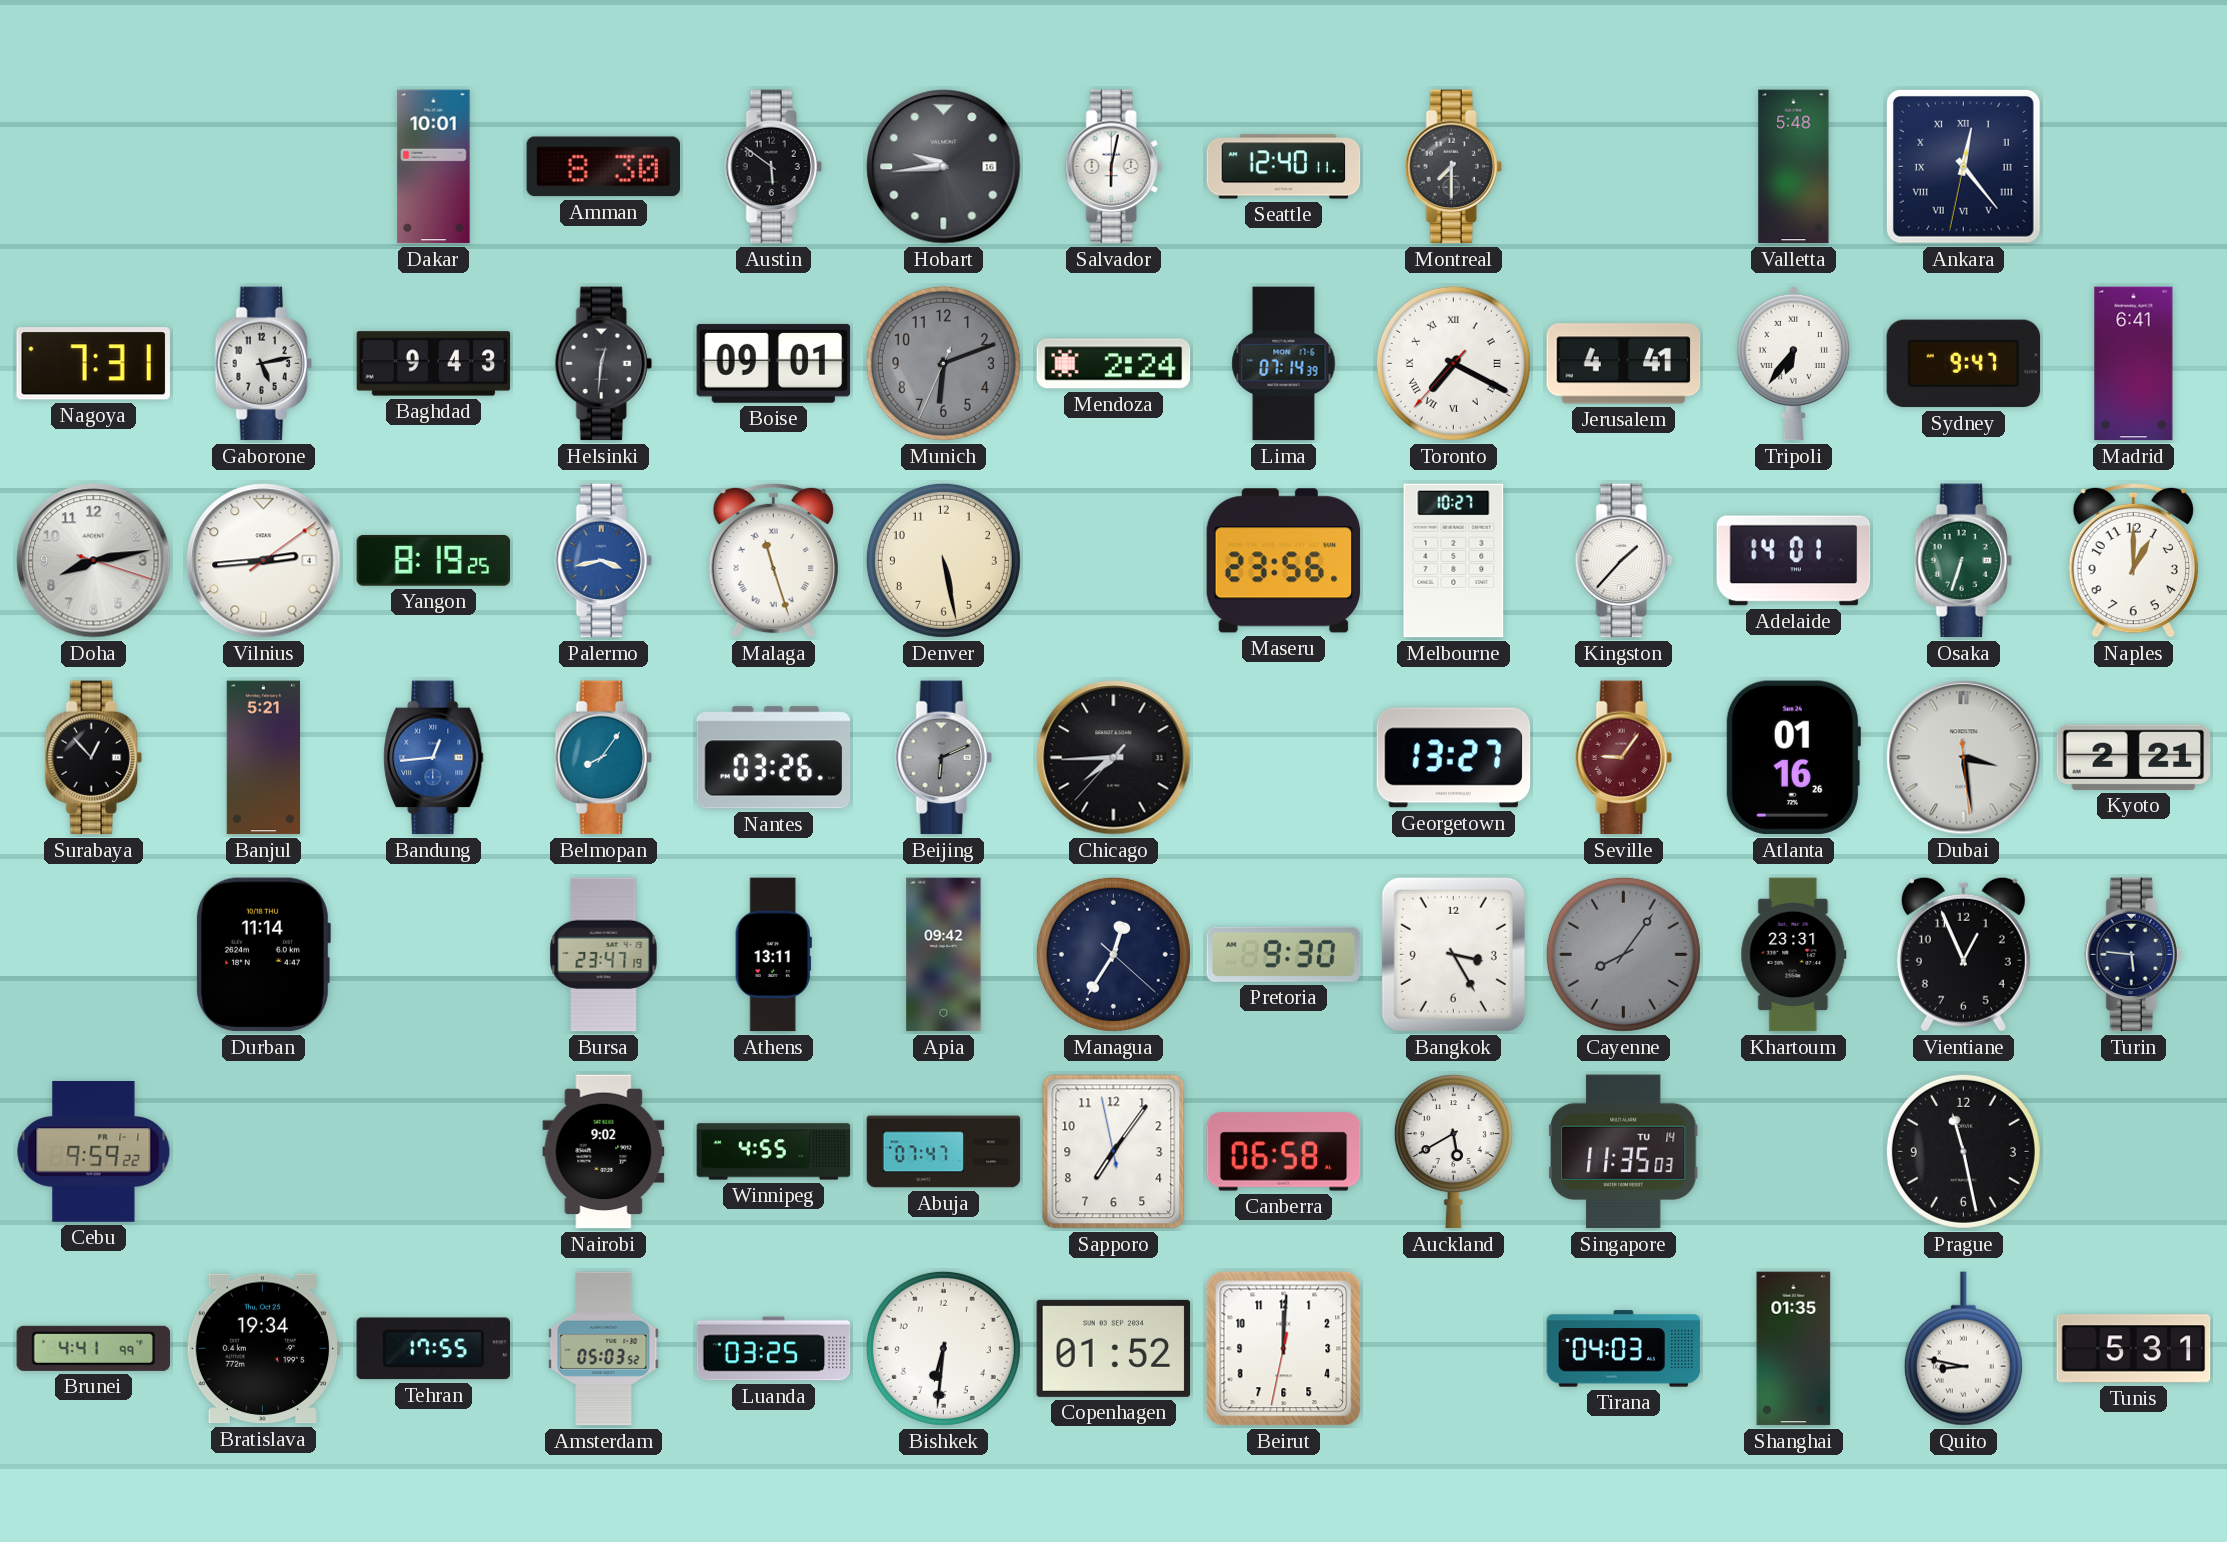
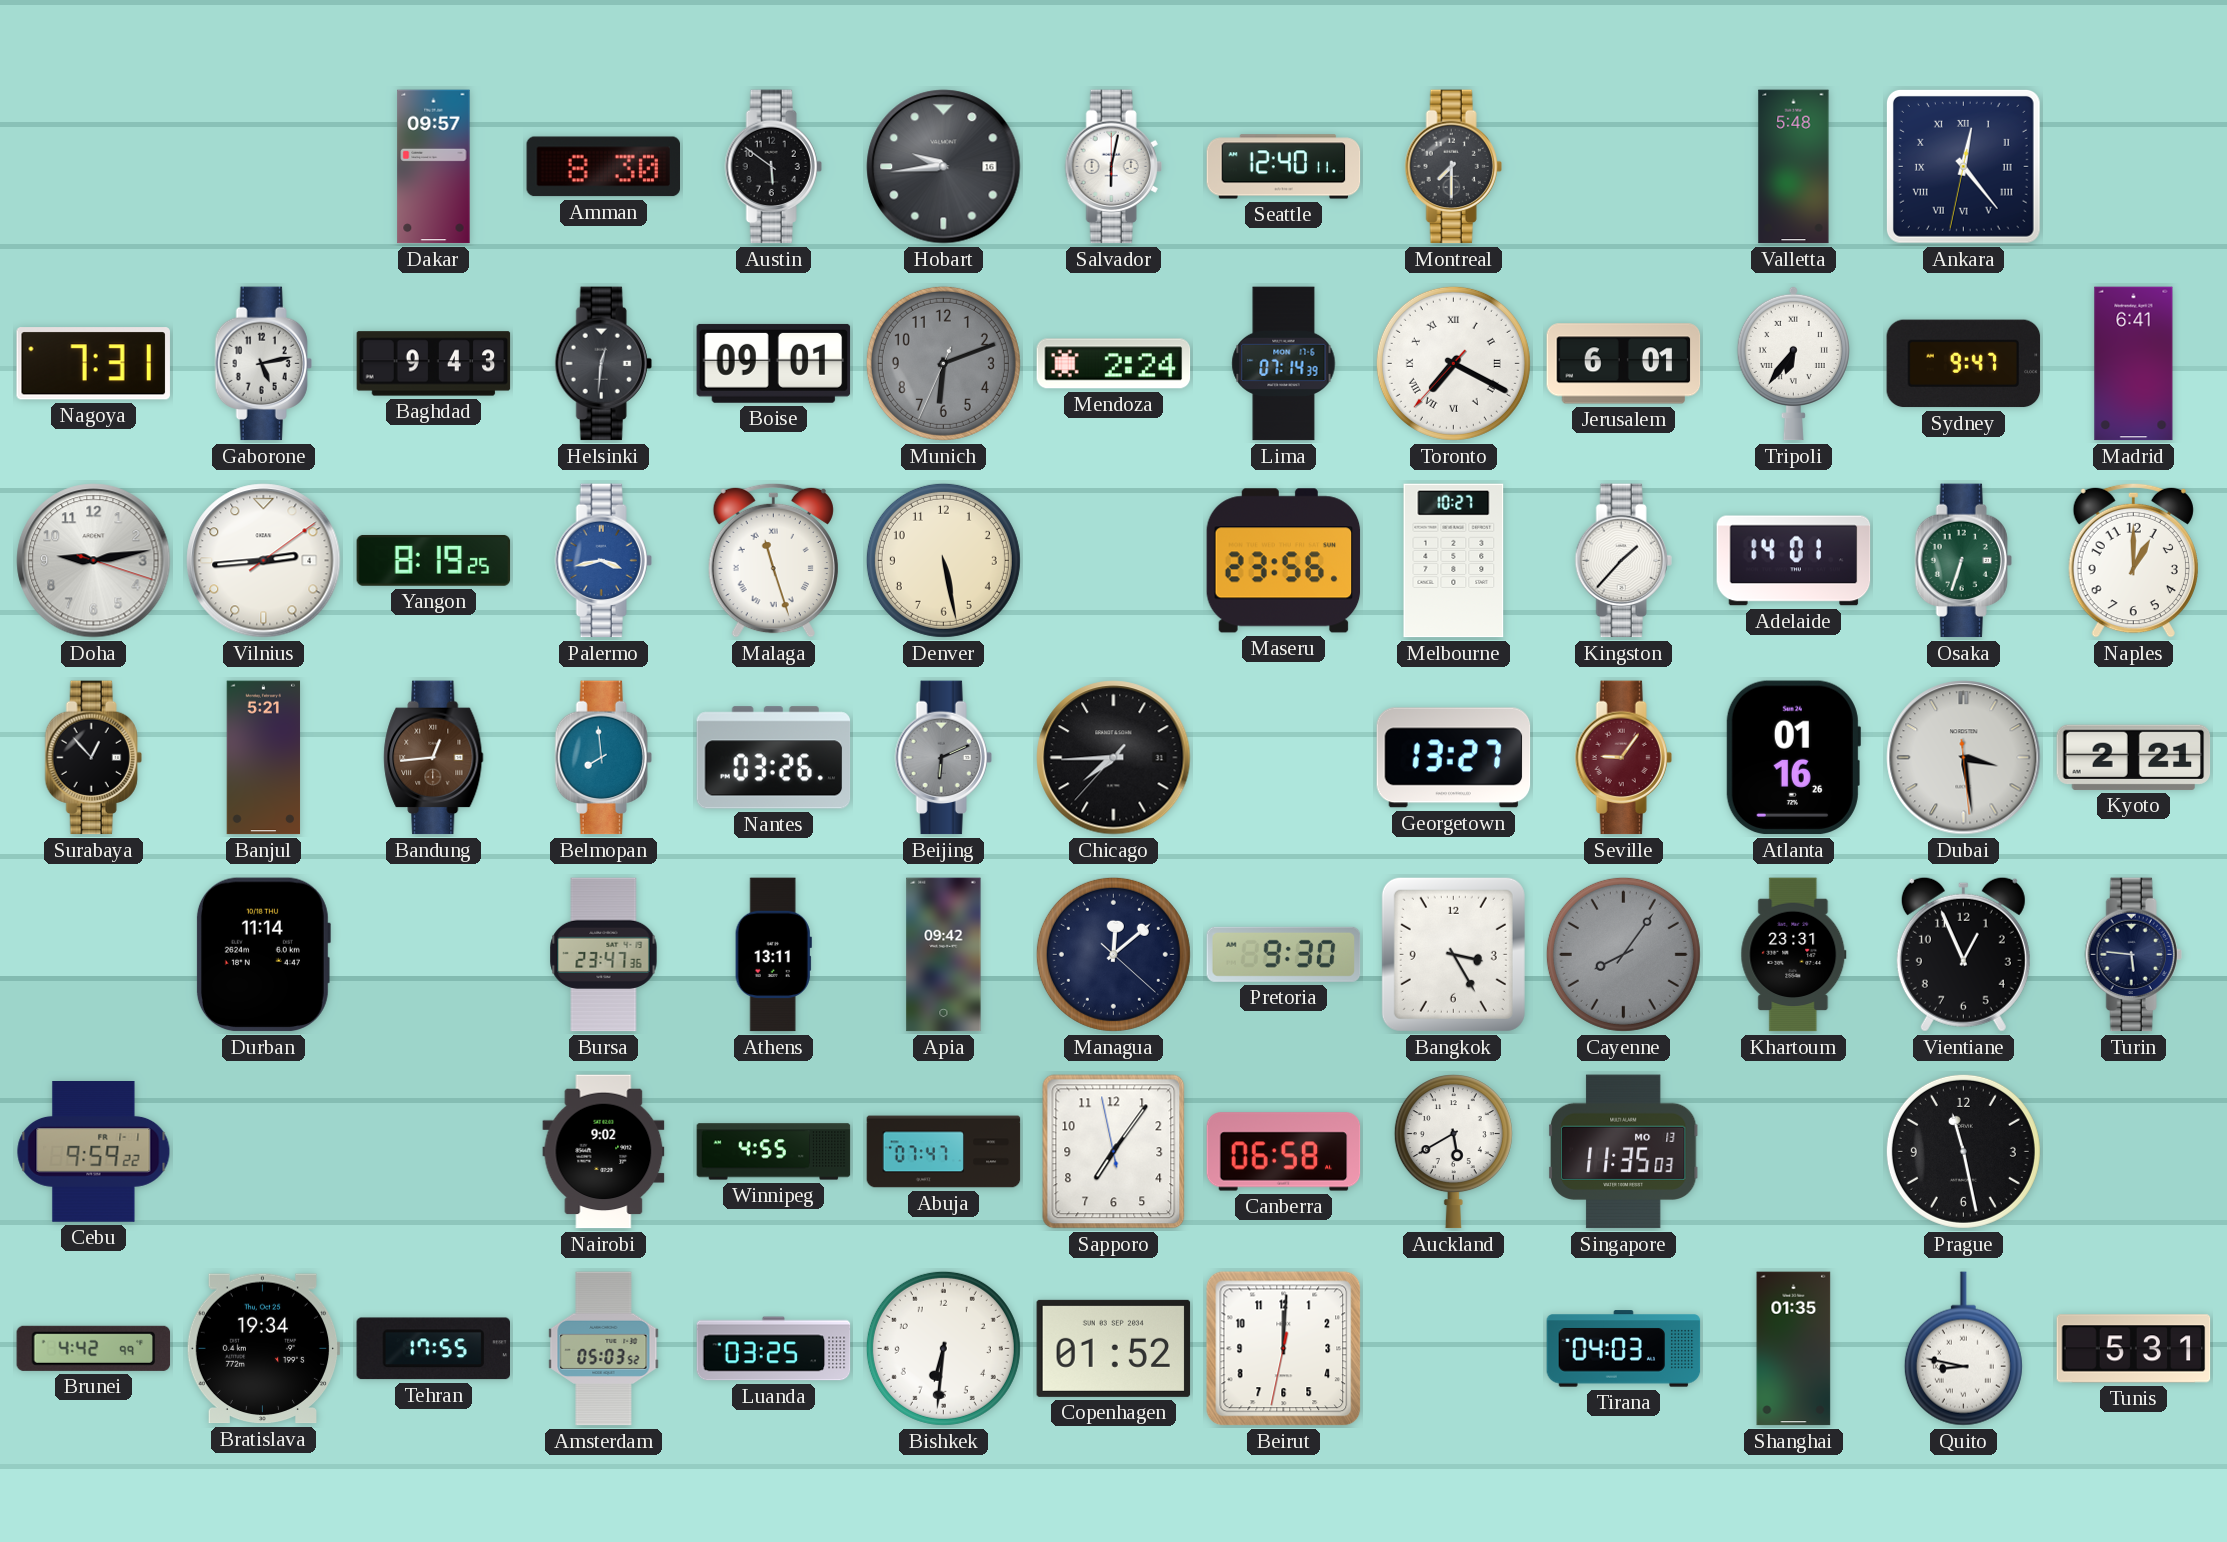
Dakar: 10:01 -> 09:57
Jerusalem: 4:41 -> 6:01
Doha: 8:13 -> 9:13
Bandung dial: blue -> brown
Belmopan: 8:06 -> 7:59
Bursa: 23:47:19 -> 23:47:36
Managua: 12:35 -> 12:08
Singapore date: TU 14 -> MO 13
Brunei: 4:41 -> 4:42
